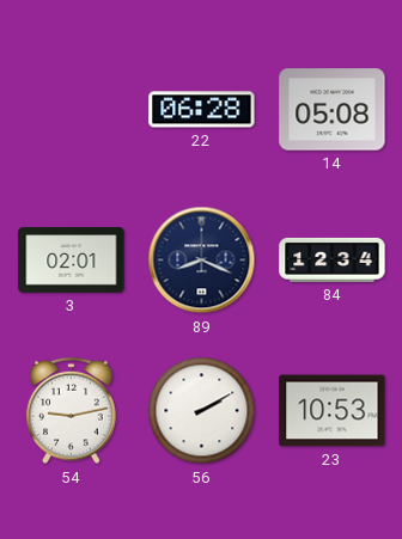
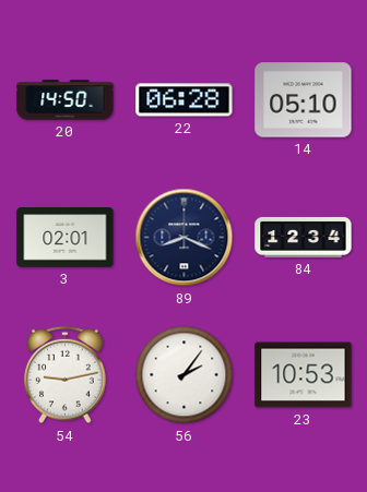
20: none -> 14:50
14: 05:08 -> 05:10
56: 2:10 -> 2:06
